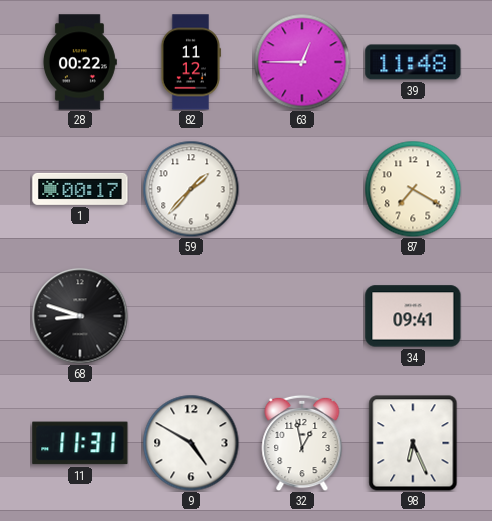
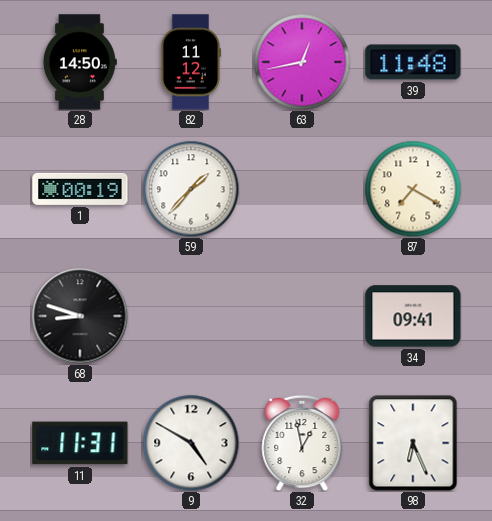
28: 00:22 -> 14:50
63: 12:45 -> 12:43
1: 00:17 -> 00:19
